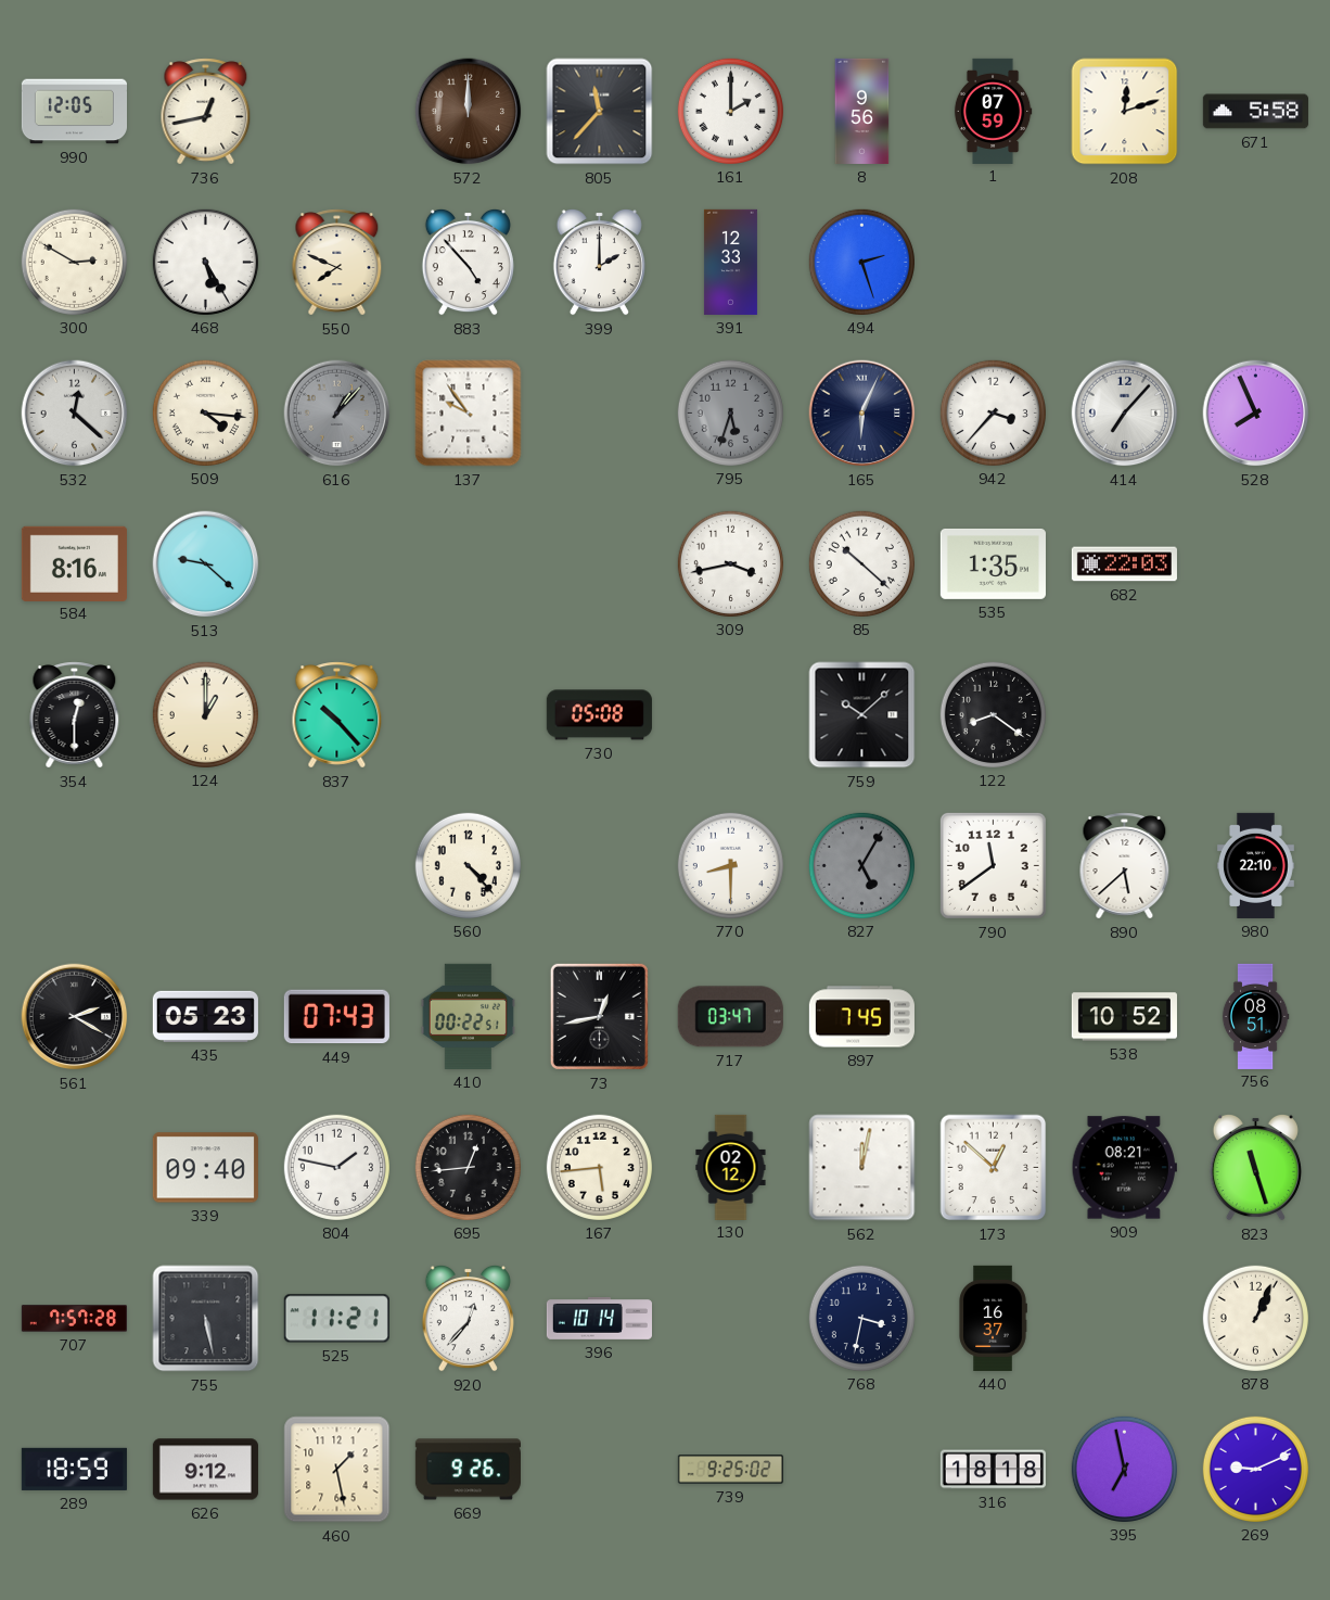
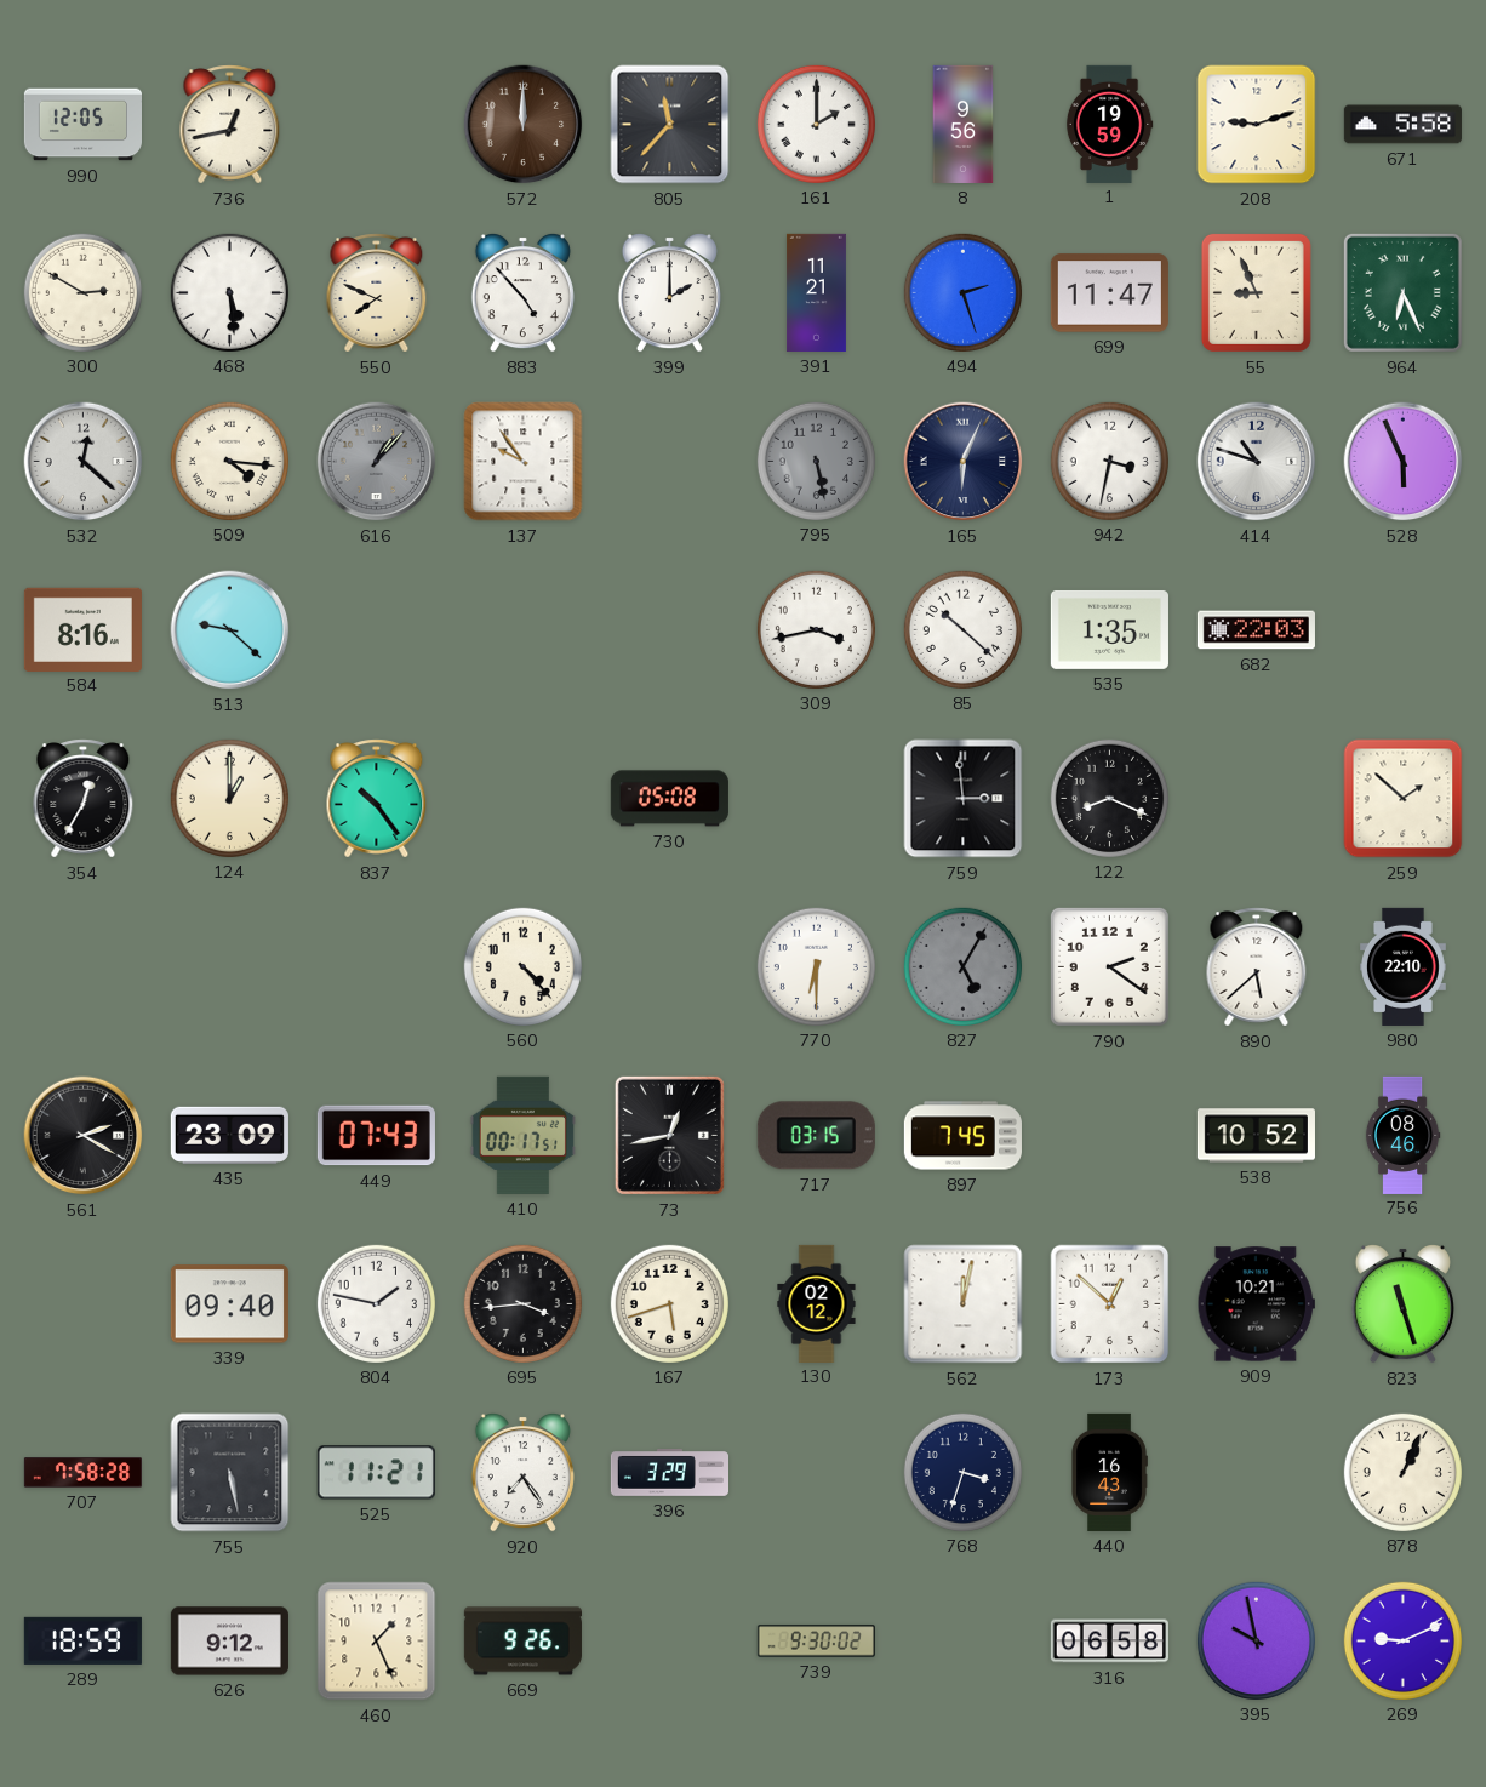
1: 07:59 -> 19:59
208: 12:12 -> 9:12
468: 5:25 -> 5:29
391: 12:33 -> 11:21
699: none -> 11:47
55: none -> 8:56
964: none -> 6:26
795: 5:33 -> 5:28
942: 3:37 -> 3:32
414: 7:07 -> 10:48
528: 7:56 -> 5:56
354: 12:30 -> 12:35
837: 10:23 -> 10:24
759: 10:08 -> 2:59
122: 8:21 -> 8:19
259: none -> 1:52
770: 8:30 -> 6:30
790: 11:39 -> 2:21
435: 05:23 -> 23:09
410: 00:22 -> 00:17
717: 03:47 -> 03:15
756: 08:51 -> 08:46
695: 12:44 -> 3:44
167: 5:44 -> 5:42
909: 08:21 -> 10:21
707: 7:57 -> 7:58
920: 12:37 -> 7:24
396: 10:14 -> 3:29
768: 3:32 -> 3:33
440: 16:37 -> 16:43
460: 1:28 -> 1:26
739: 9:25 -> 9:30
316: 18:18 -> 06:58
395: 6:58 -> 9:58
